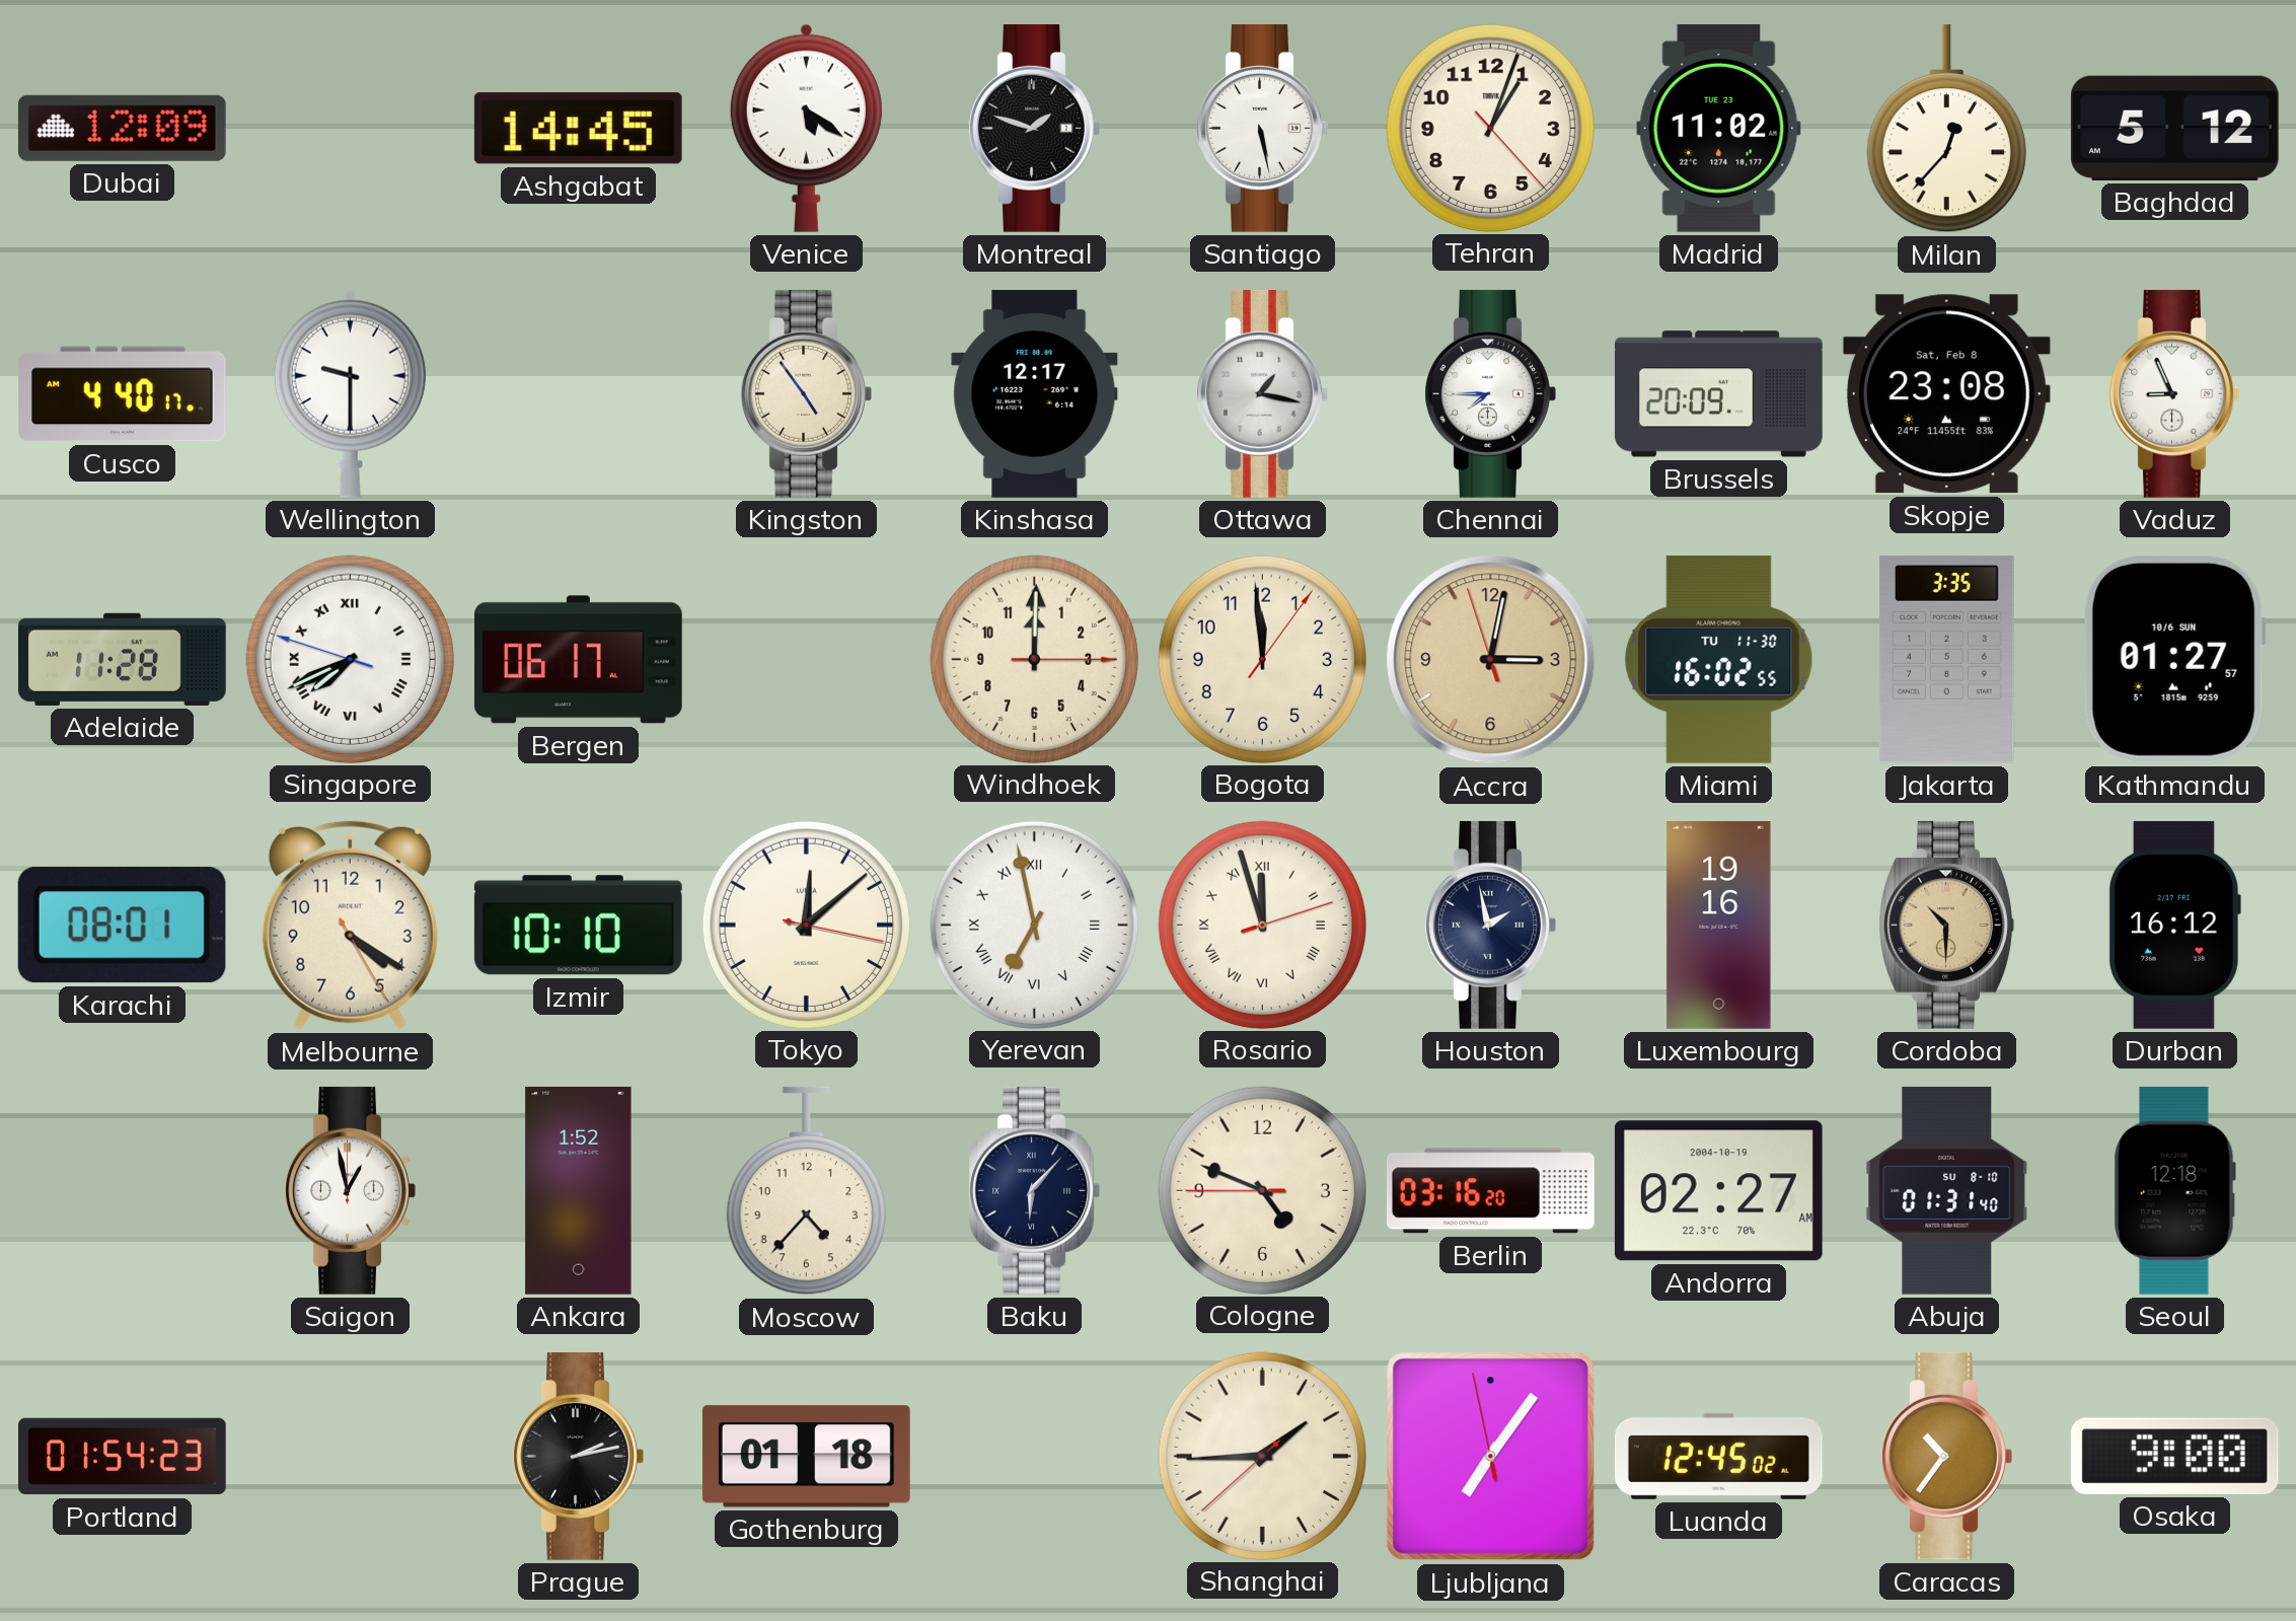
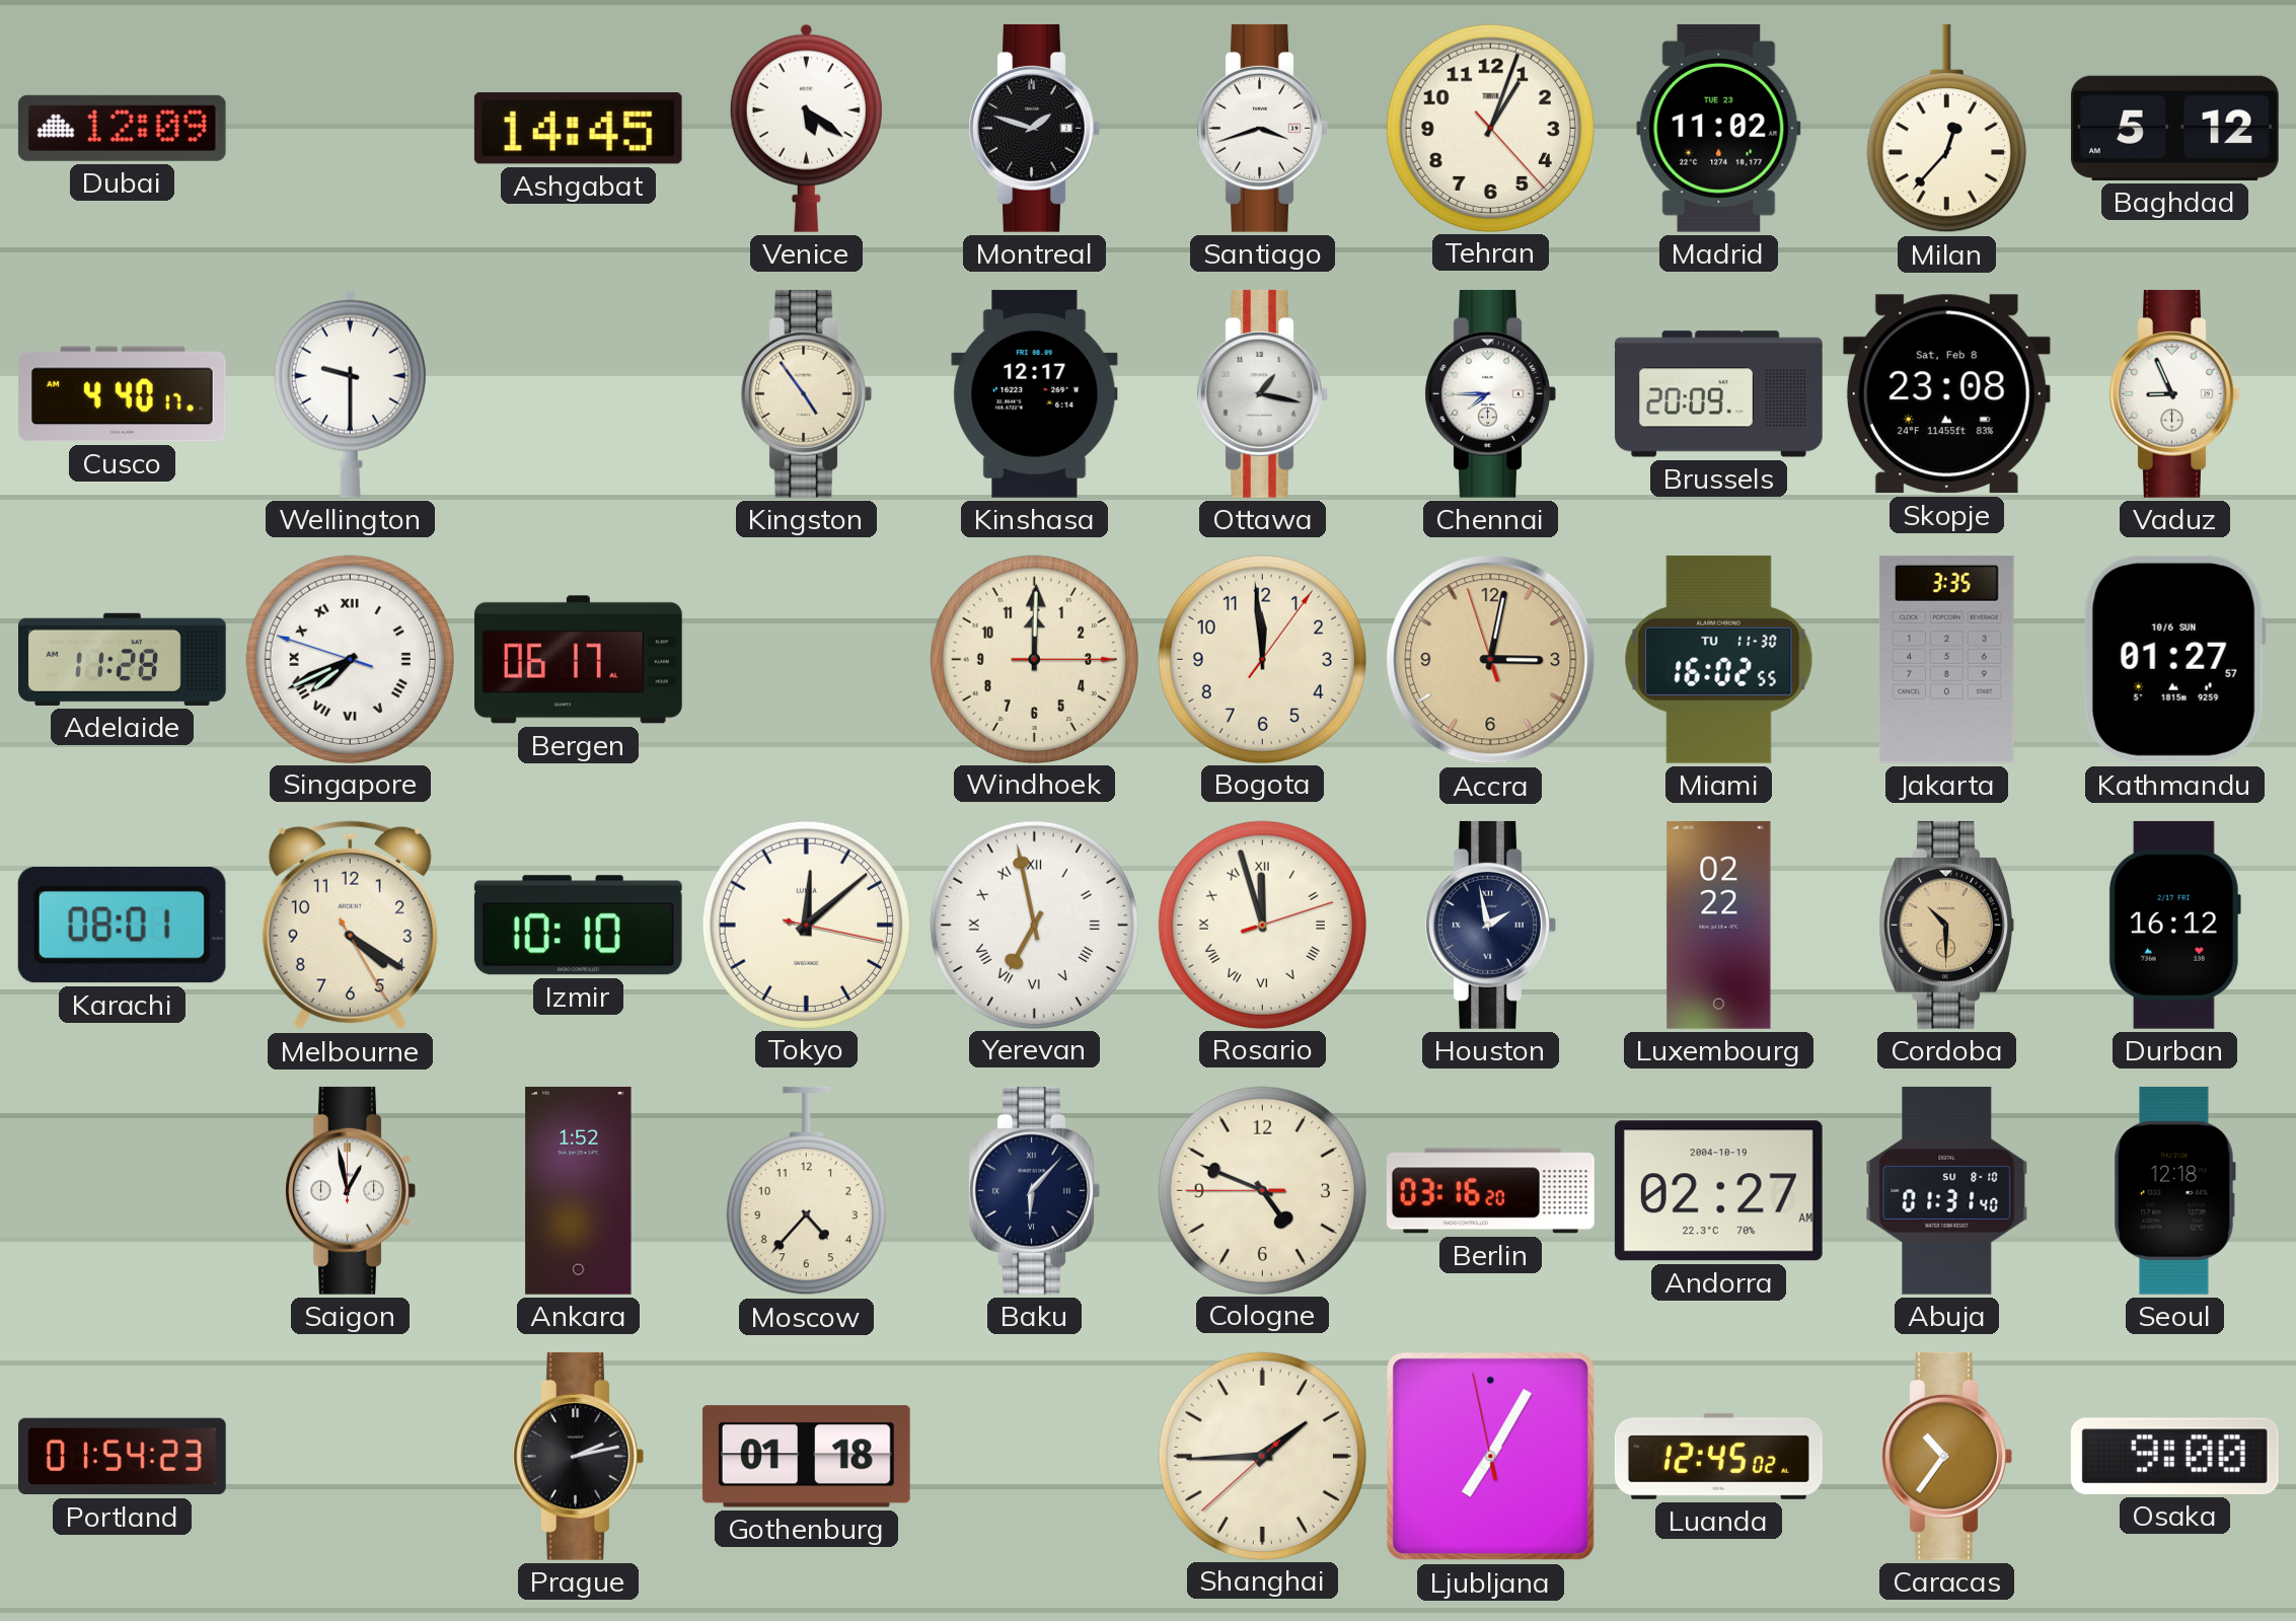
Santiago: 5:28 -> 3:42
Luxembourg: 19:16 -> 02:22
Ljubljana: 7:05 -> 7:04
